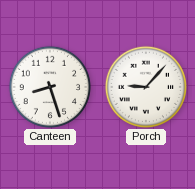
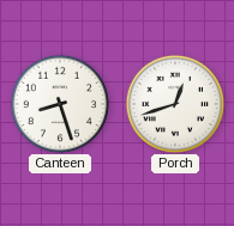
Porch: 9:07 -> 12:42
